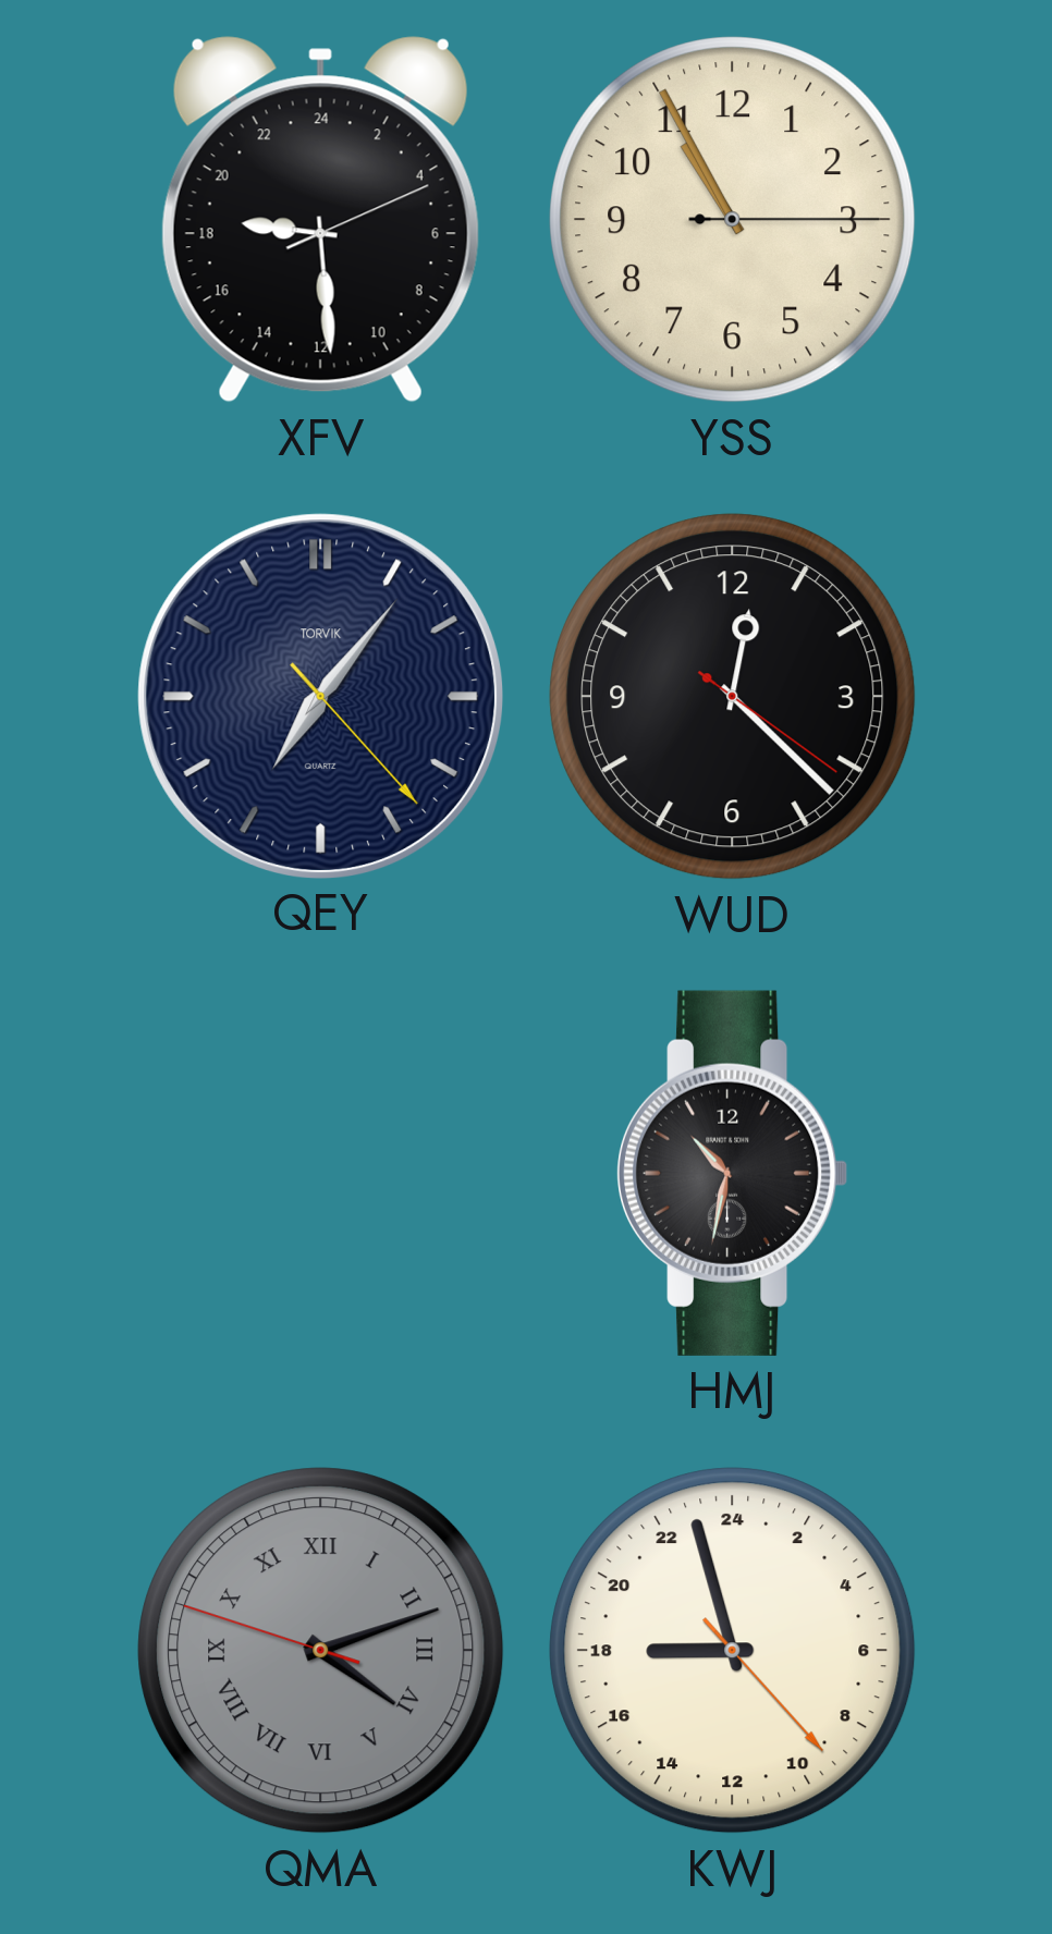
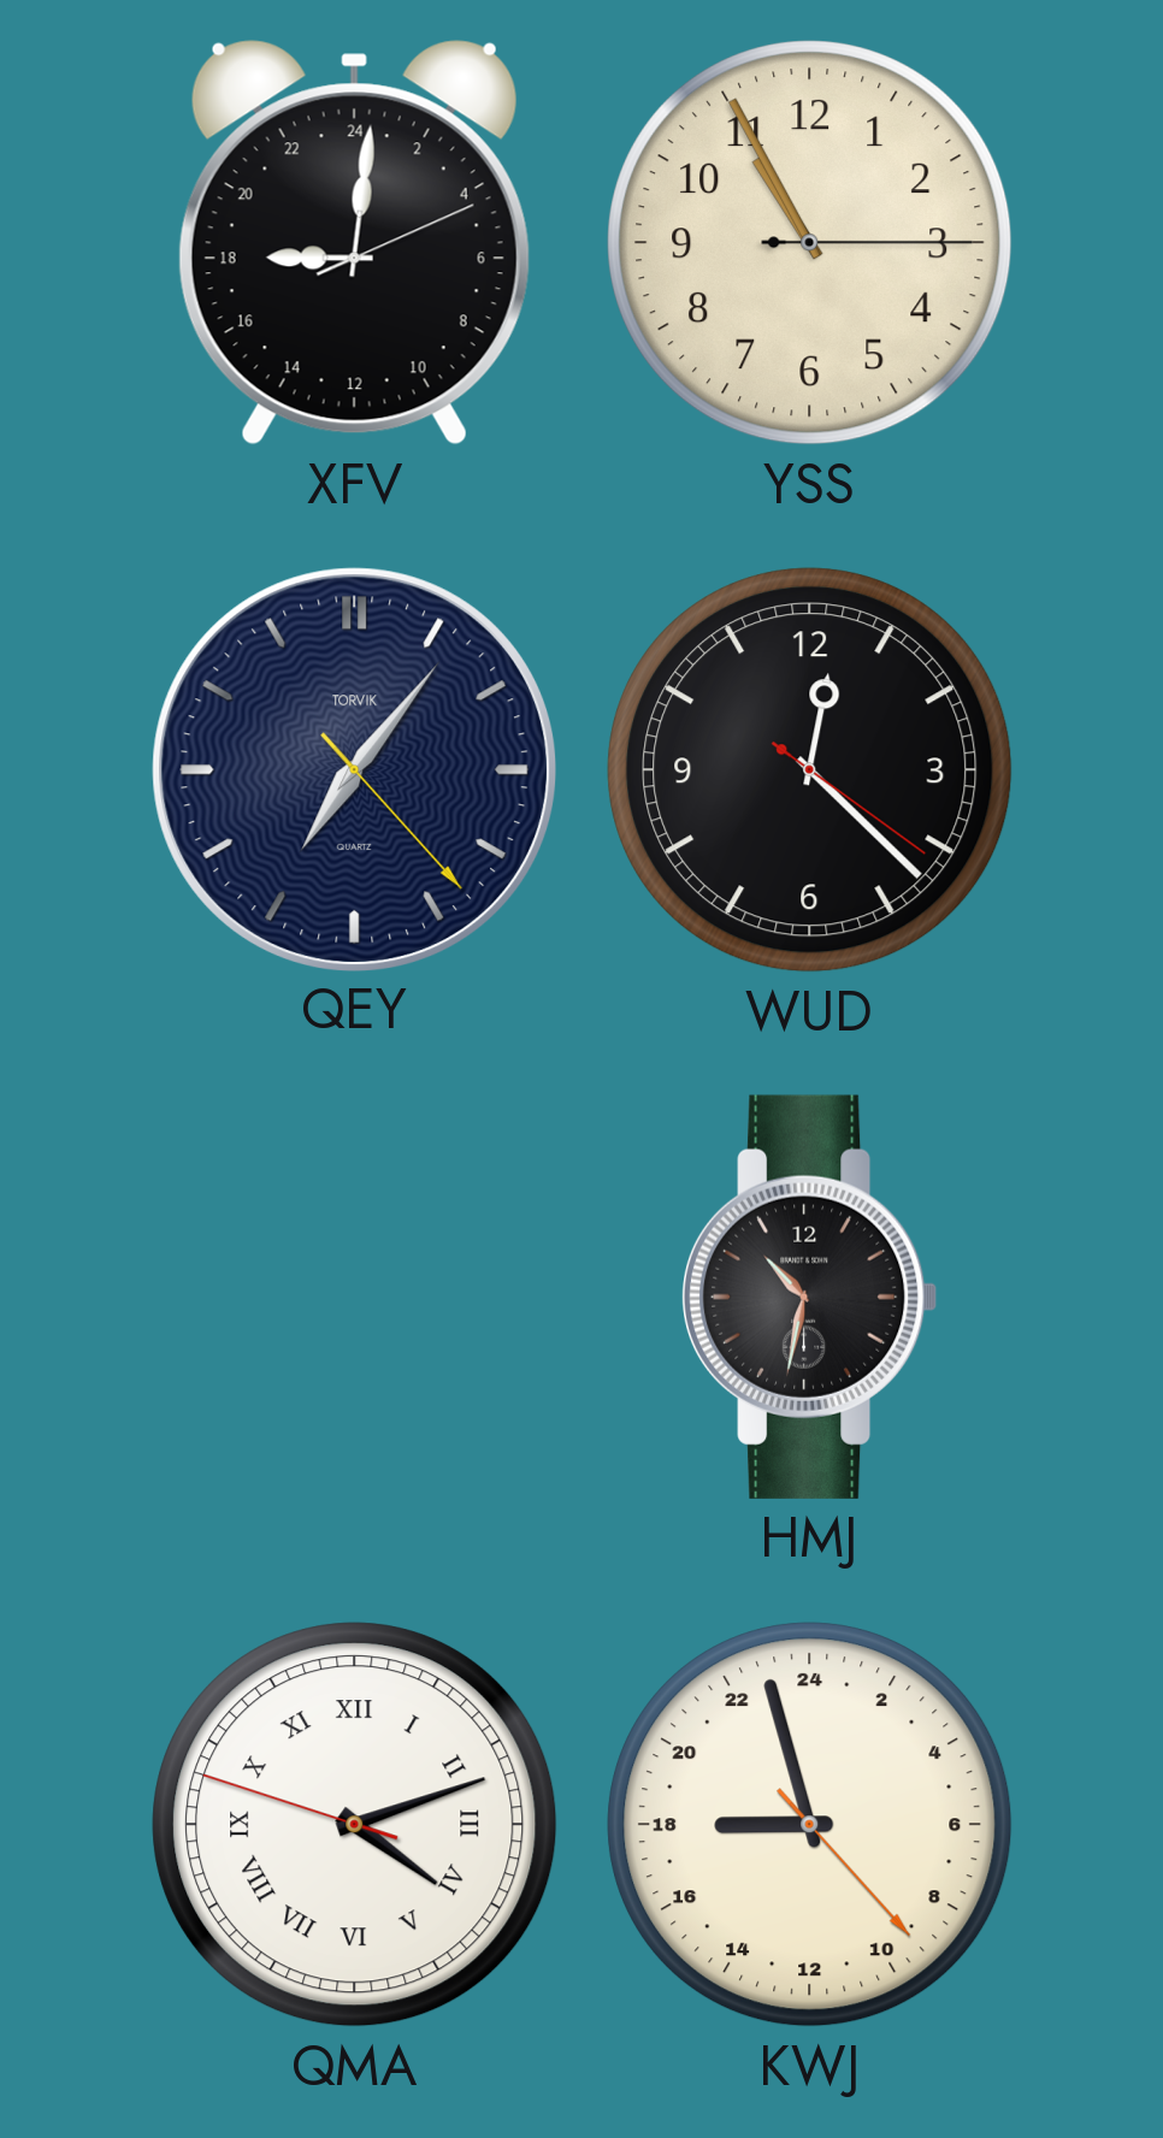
XFV: 18:29 -> 18:01
QMA dial: grey -> white
